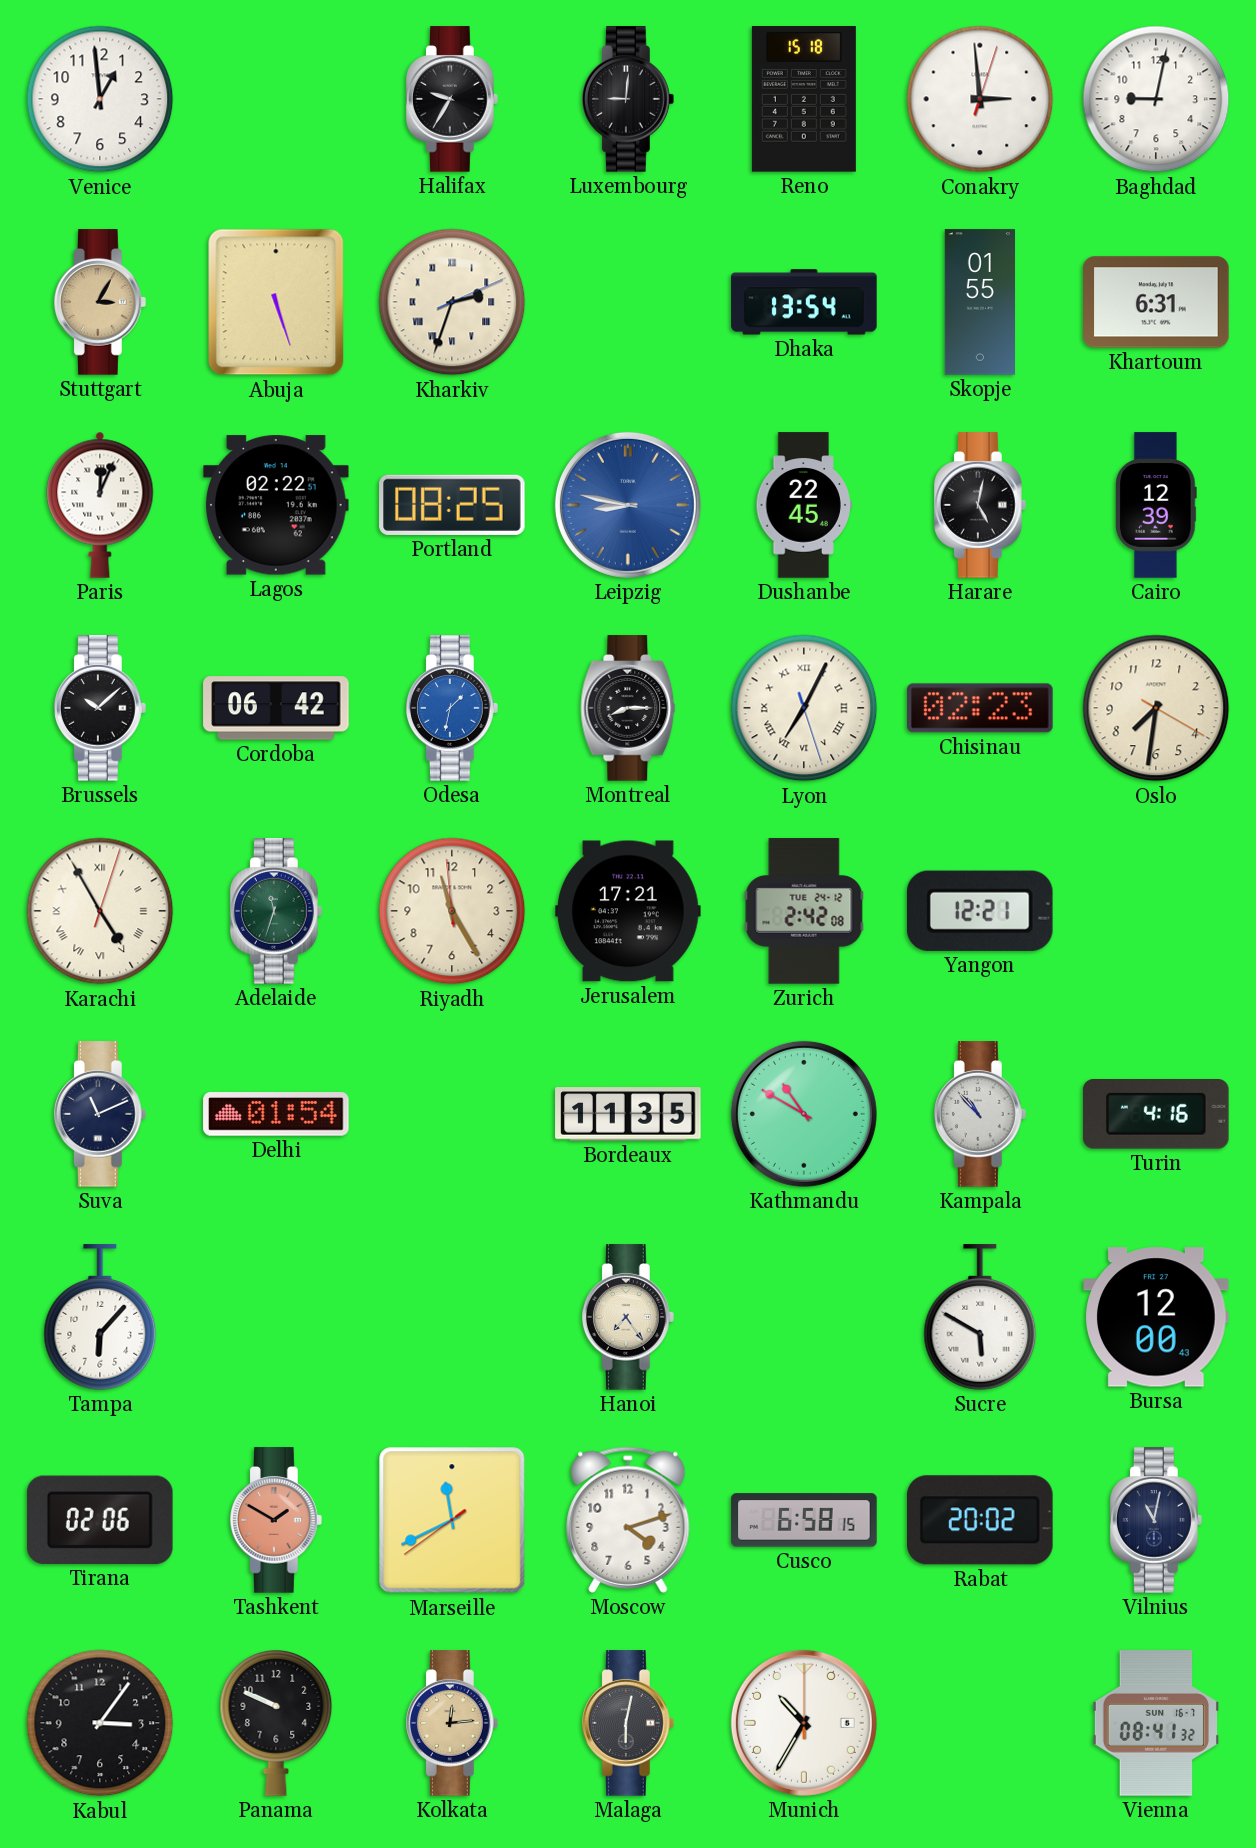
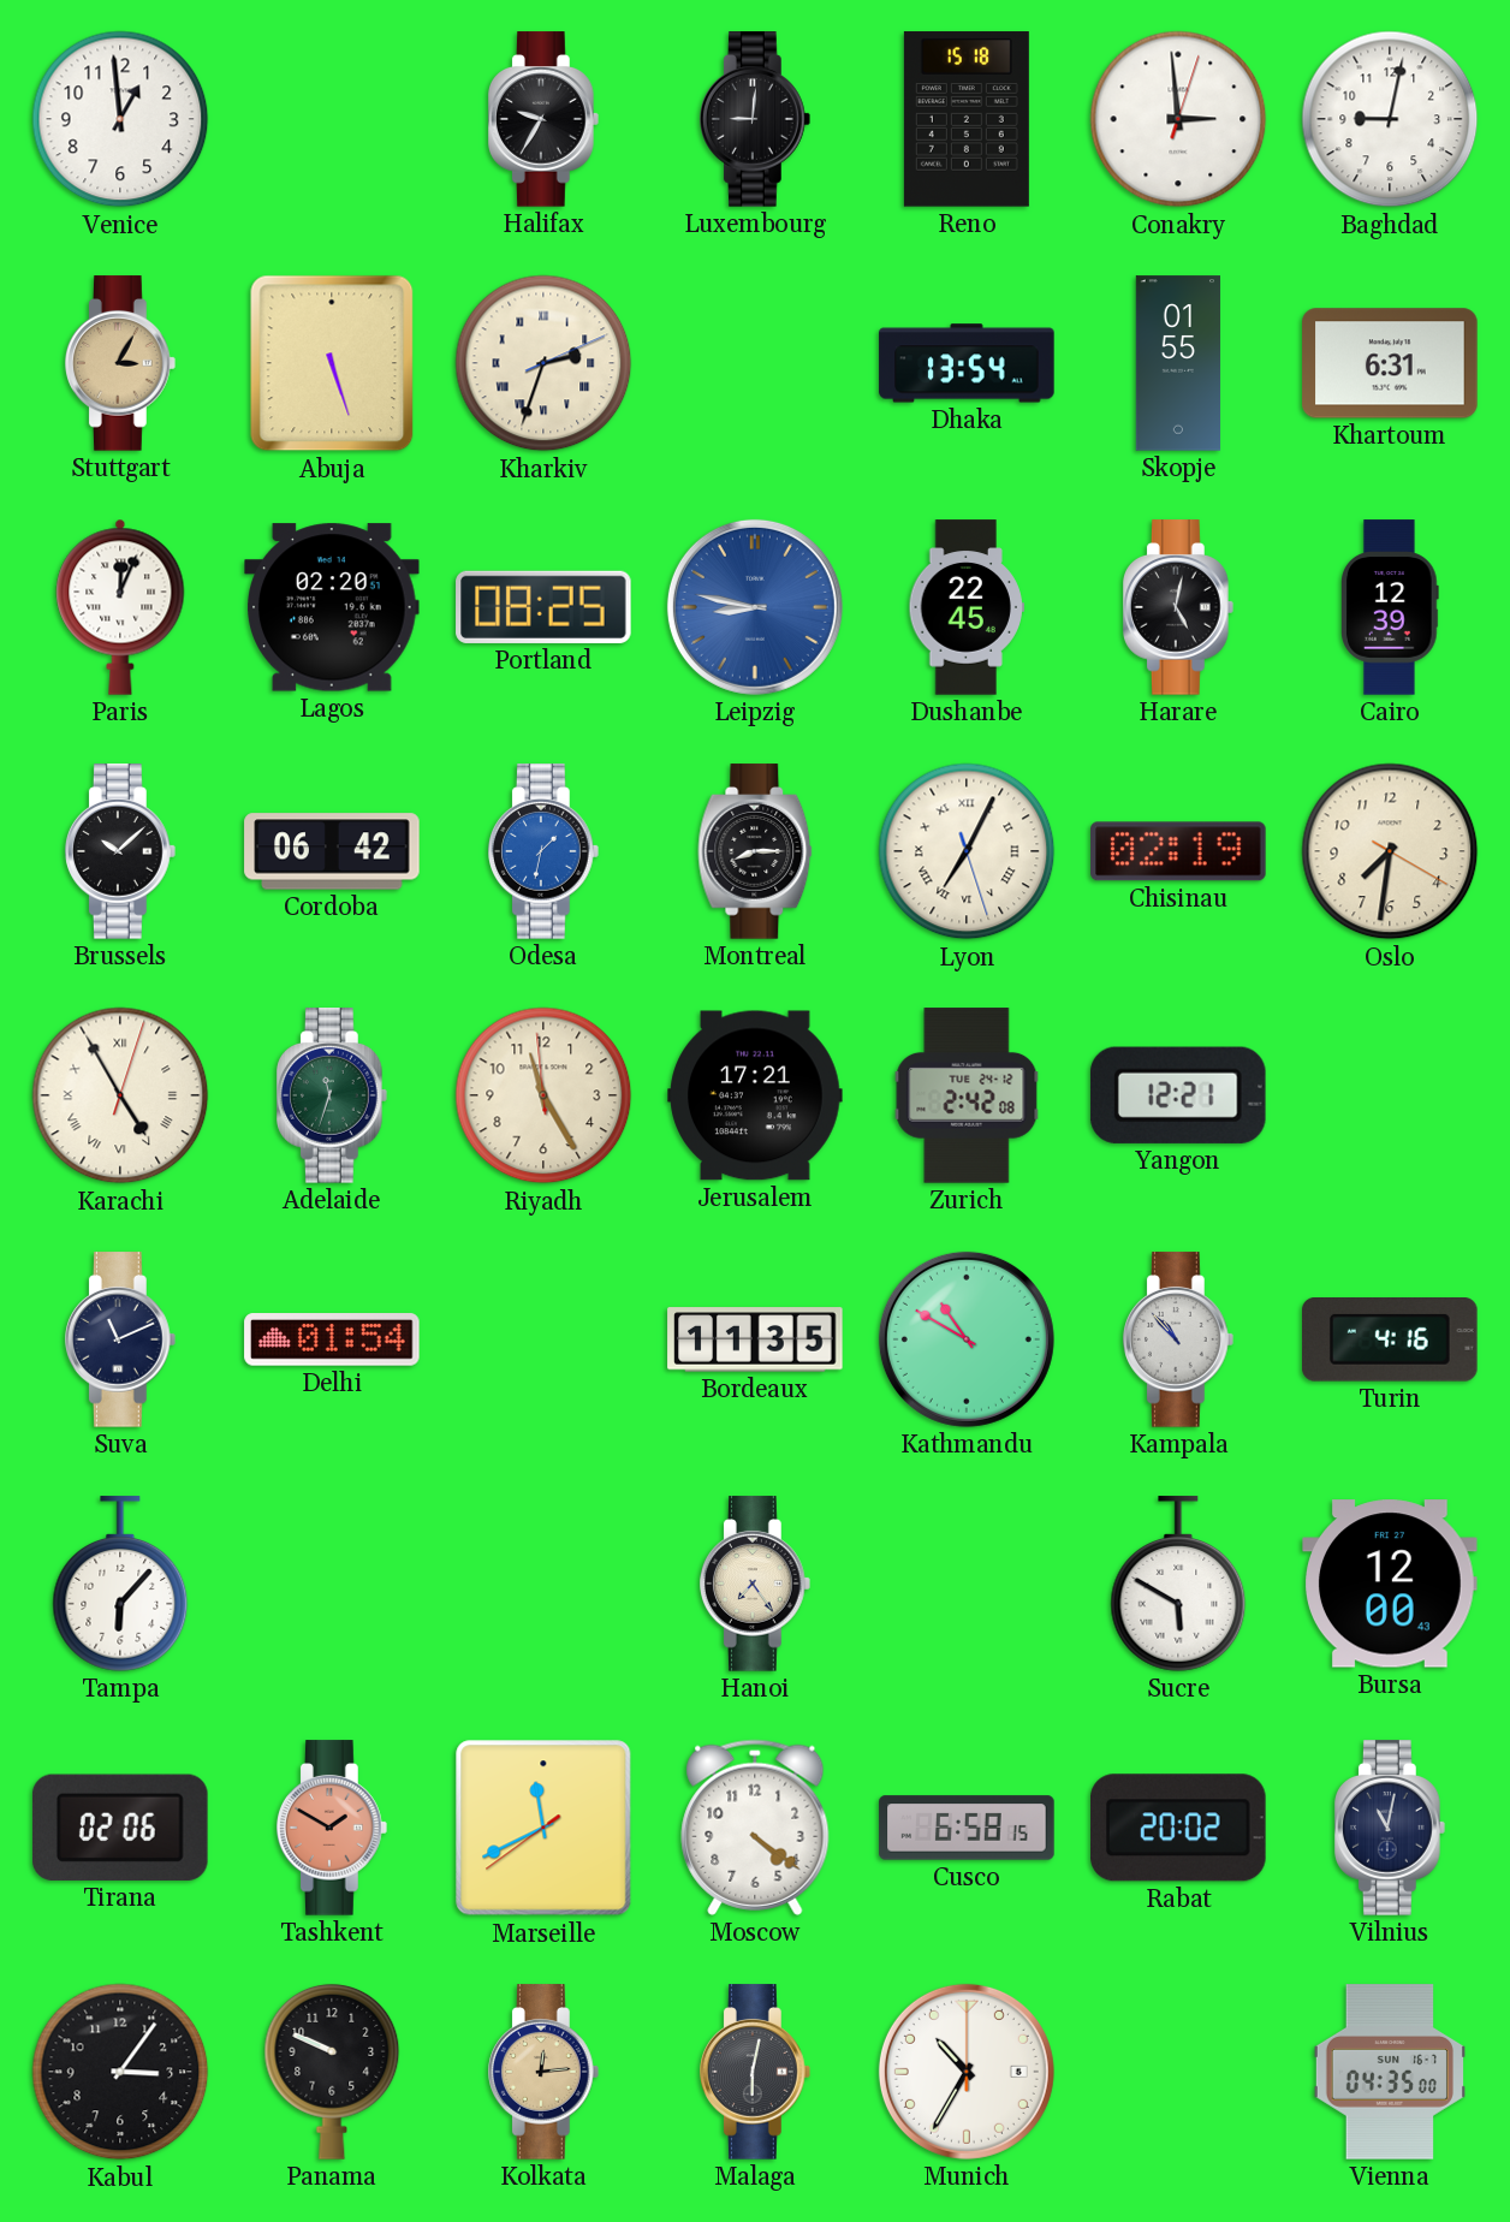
Lagos: 02:22 -> 02:20
Chisinau: 02:23 -> 02:19
Moscow: 4:12 -> 4:21
Vienna: 08:41 -> 04:35
